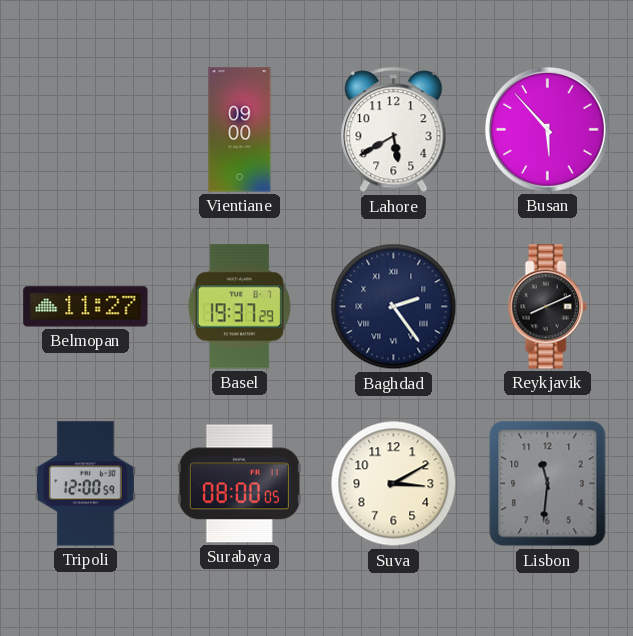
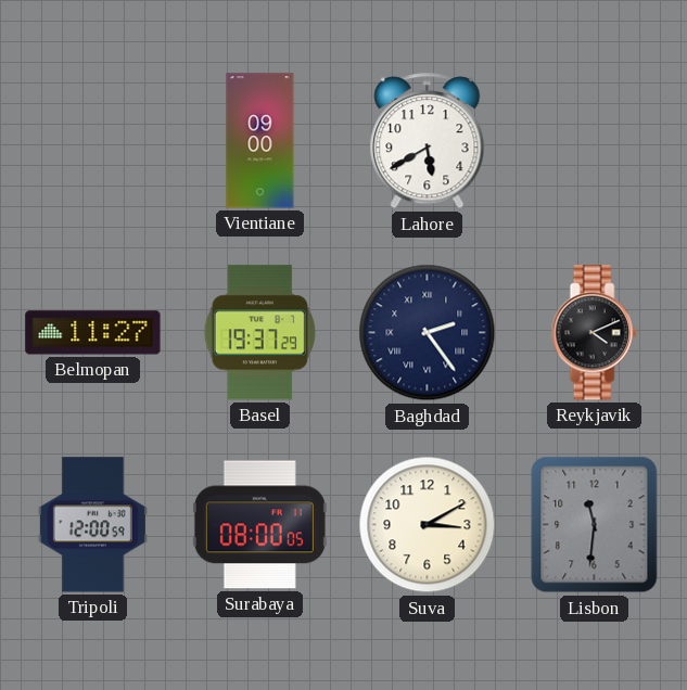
Busan: 5:53 -> none
Reykjavik: 8:11 -> 4:11
